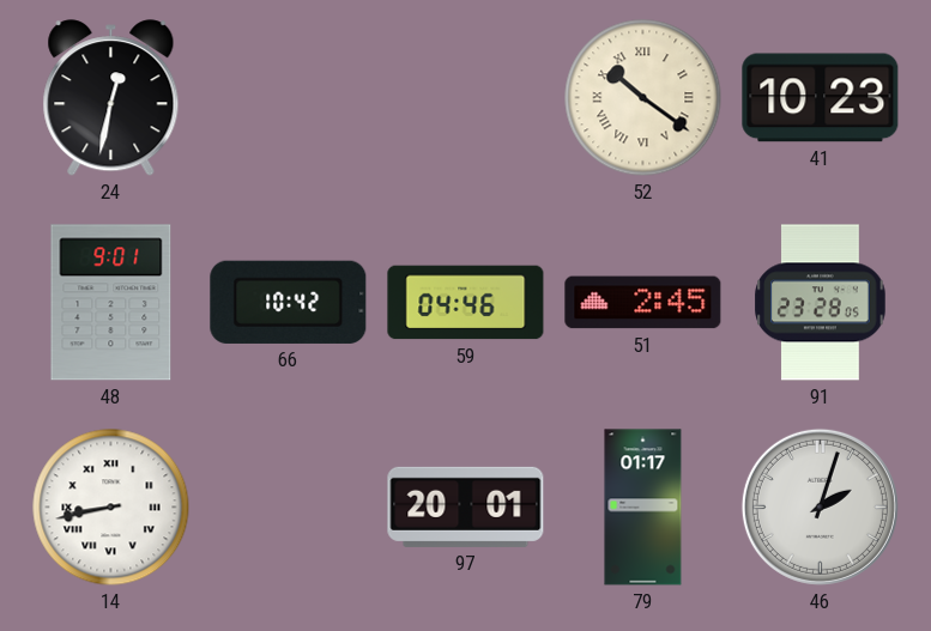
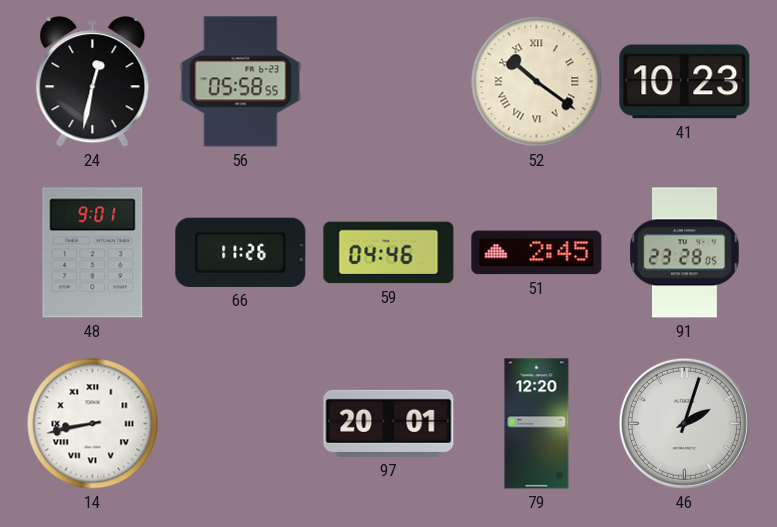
56: none -> 05:58
66: 10:42 -> 11:26
79: 01:17 -> 12:20
